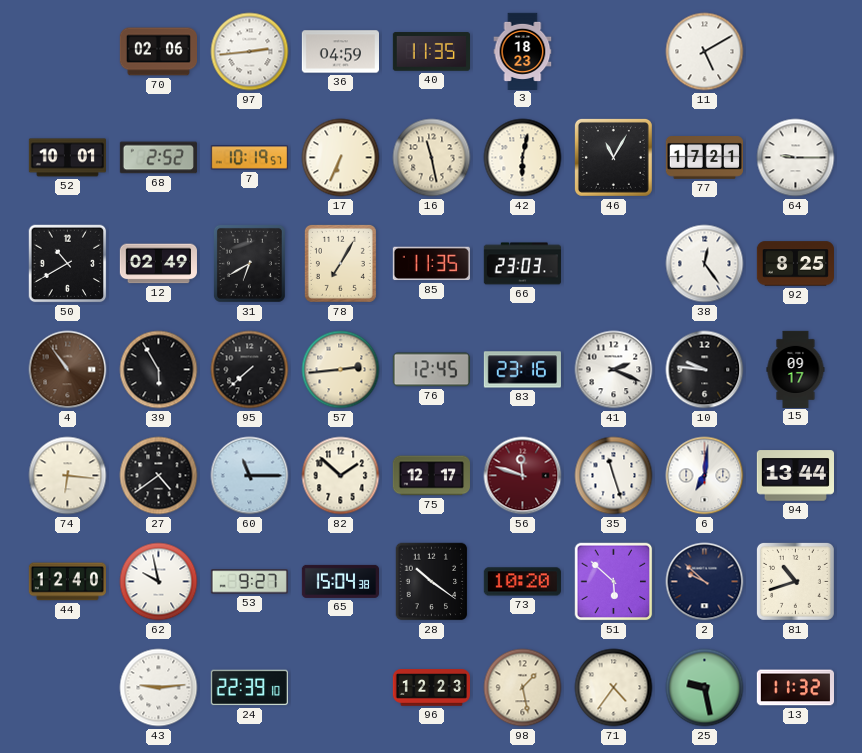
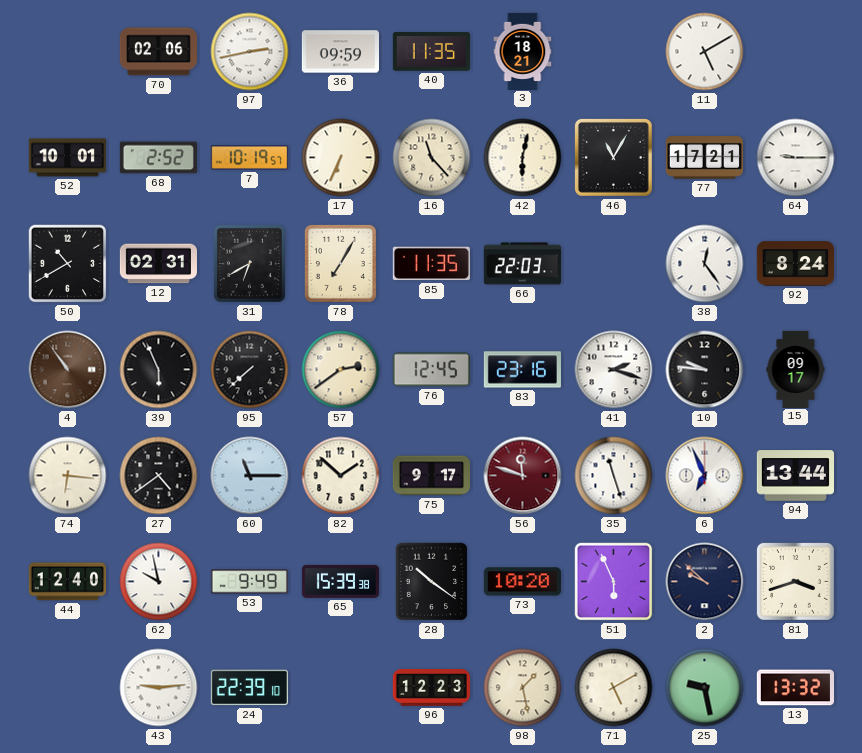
97: 2:44 -> 2:43
36: 04:59 -> 09:59
3: 18:23 -> 18:21
16: 11:28 -> 11:23
12: 02:49 -> 02:31
66: 23:03 -> 22:03
92: 8:25 -> 8:24
39: 5:55 -> 5:56
57: 2:44 -> 2:39
41: 2:19 -> 2:18
75: 12:17 -> 9:17
6: 7:01 -> 6:56
53: 9:27 -> 9:49
65: 15:04 -> 15:39
51: 5:52 -> 5:56
81: 10:42 -> 3:42
71: 4:36 -> 5:10
13: 11:32 -> 13:32
